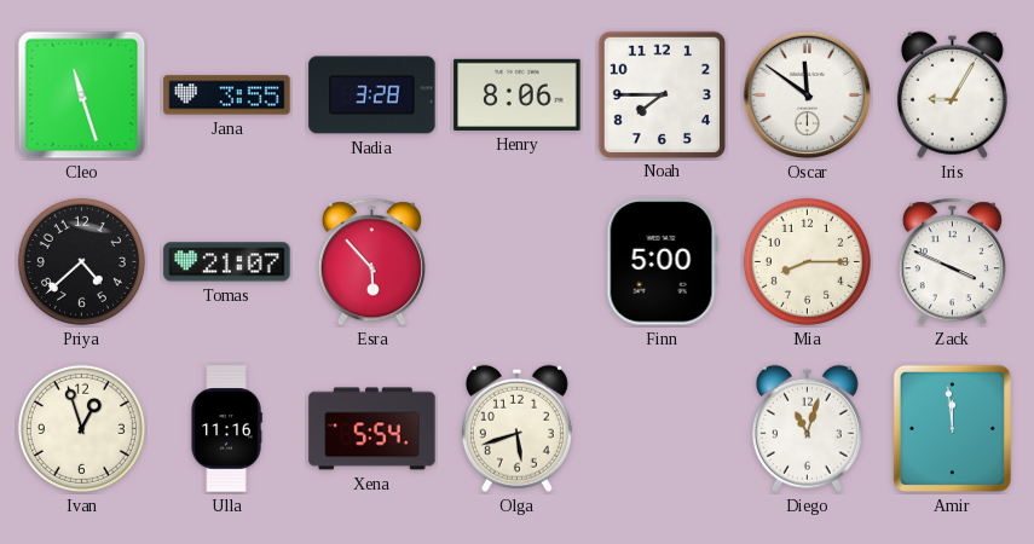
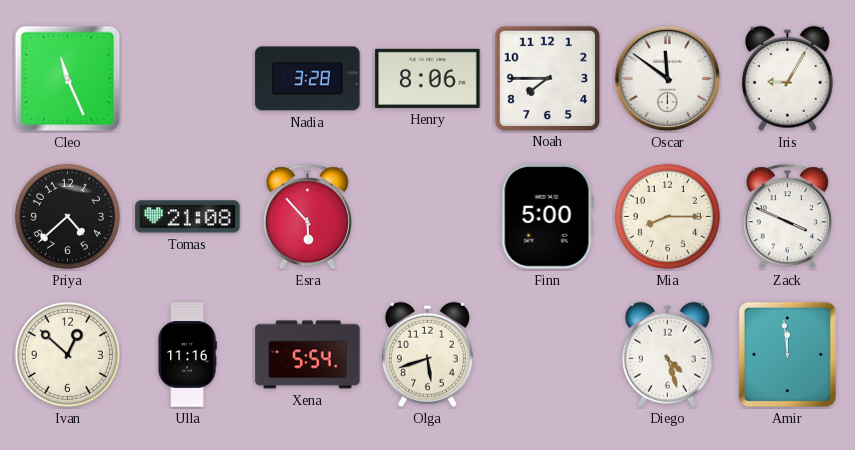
Cleo: 11:27 -> 11:26
Jana: 3:55 -> none
Tomas: 21:07 -> 21:08
Ivan: 12:57 -> 12:52
Diego: 11:03 -> 4:27
